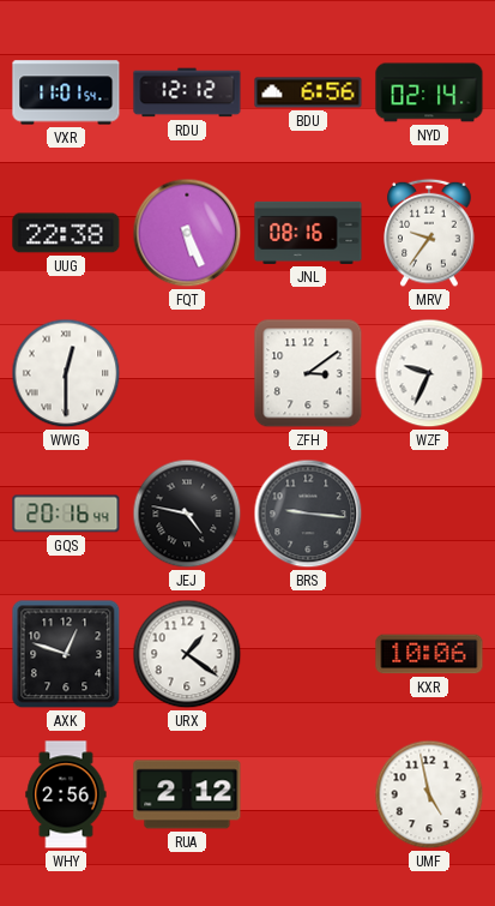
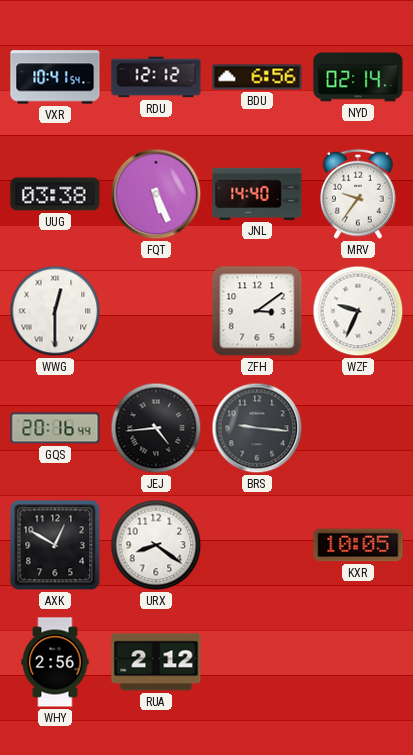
VXR: 11:01 -> 10:41
UUG: 22:38 -> 03:38
JNL: 08:16 -> 14:40
JEJ: 4:47 -> 4:44
AXK: 12:48 -> 12:50
URX: 1:21 -> 8:21
KXR: 10:06 -> 10:05
UMF: 4:58 -> none
